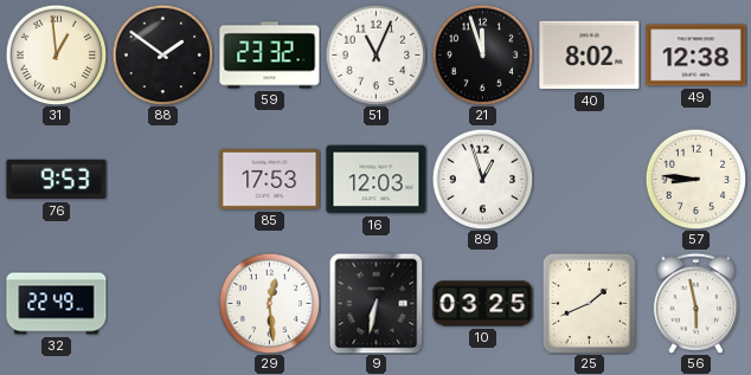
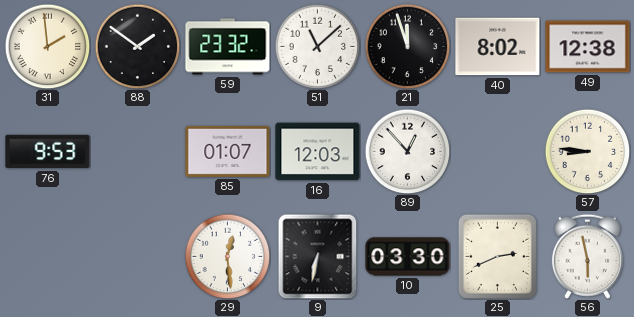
31: 12:59 -> 1:59
51: 11:04 -> 11:08
85: 17:53 -> 01:07
89: 12:57 -> 12:53
32: 22:49 -> none
10: 03:25 -> 03:30
25: 1:41 -> 2:41
